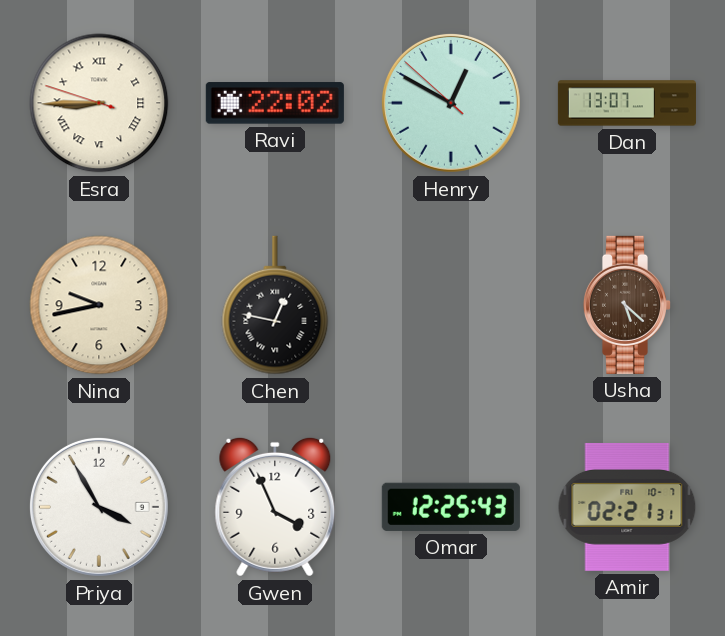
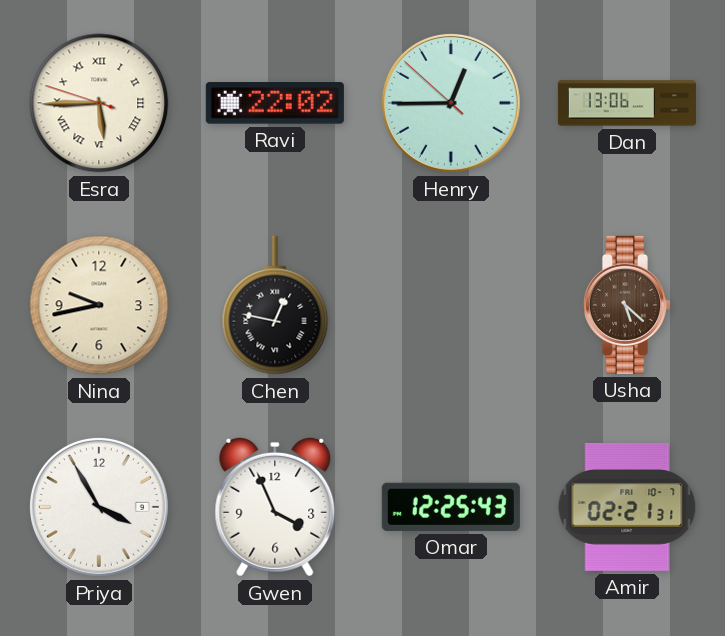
Esra: 8:44 -> 5:44
Henry: 12:49 -> 12:44
Dan: 13:07 -> 13:06
